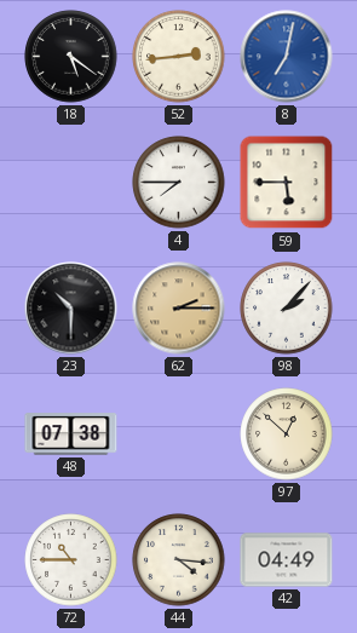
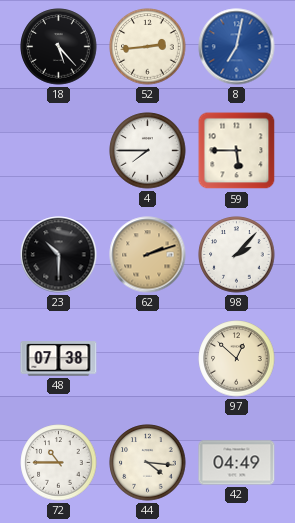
18: 5:21 -> 5:23
62: 2:15 -> 2:12
